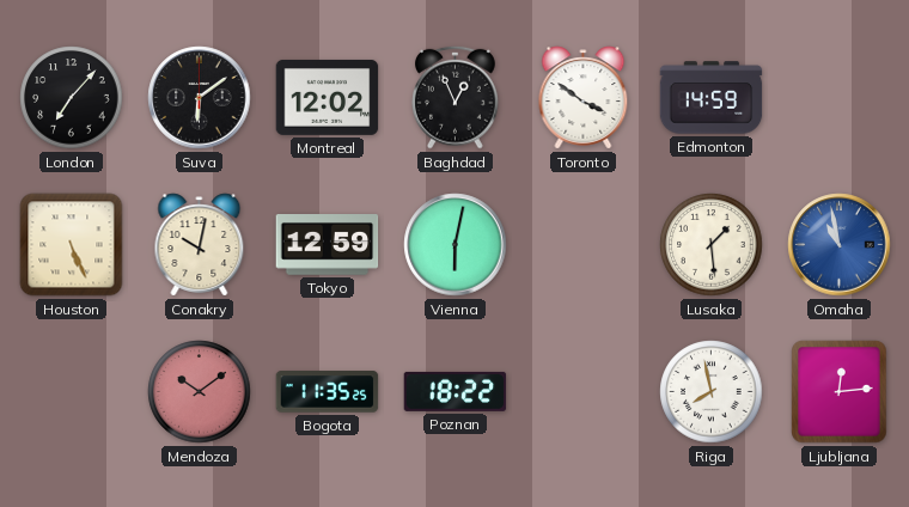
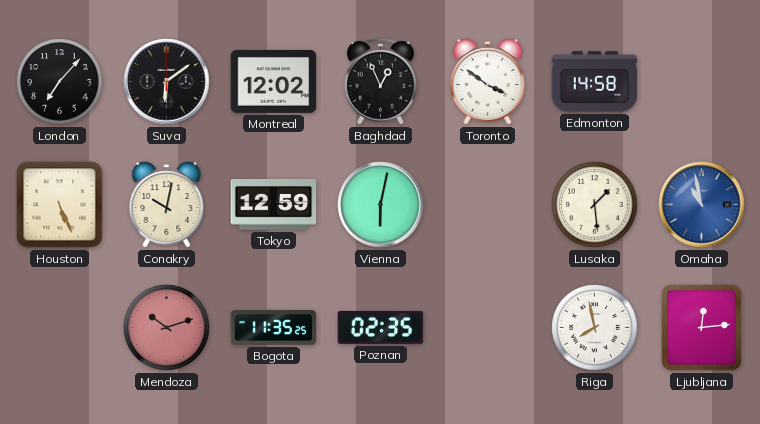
Edmonton: 14:59 -> 14:58
Mendoza: 10:09 -> 10:12
Poznan: 18:22 -> 02:35
